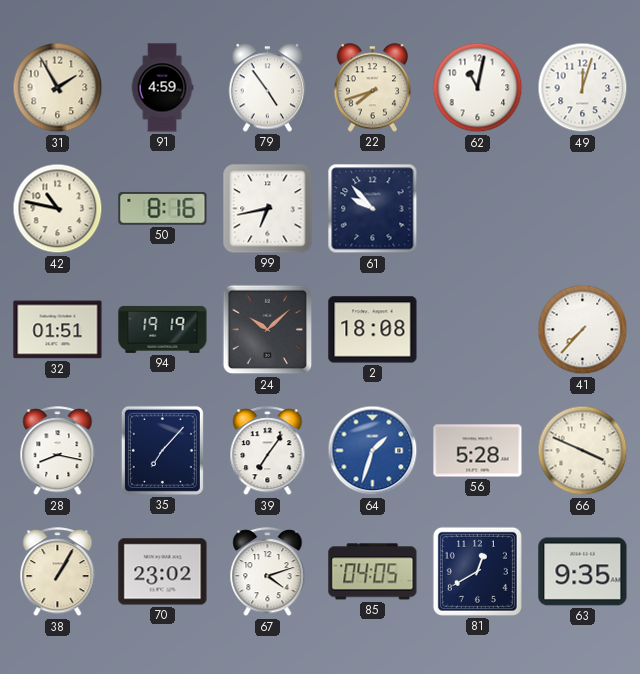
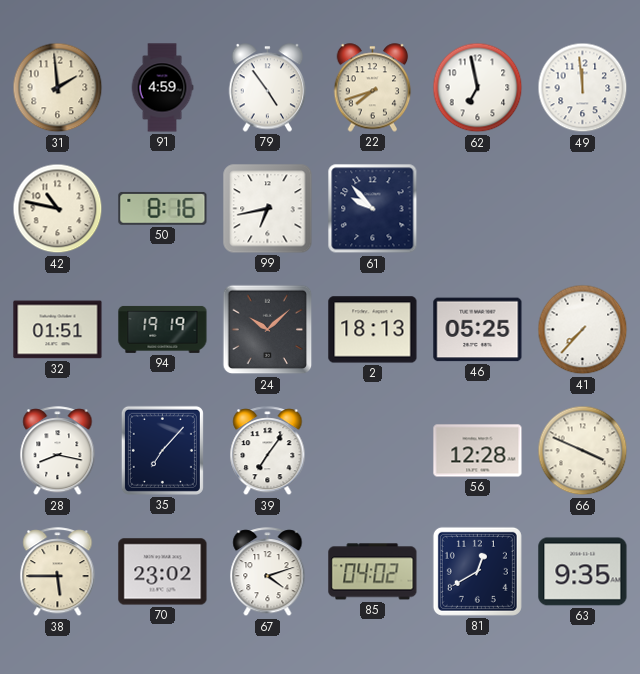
31: 1:55 -> 1:59
62: 11:02 -> 6:58
49: 12:03 -> 11:59
2: 18:08 -> 18:13
46: none -> 05:25
64: 1:33 -> none
56: 5:28 -> 12:28
38: 1:05 -> 5:45
85: 04:05 -> 04:02
